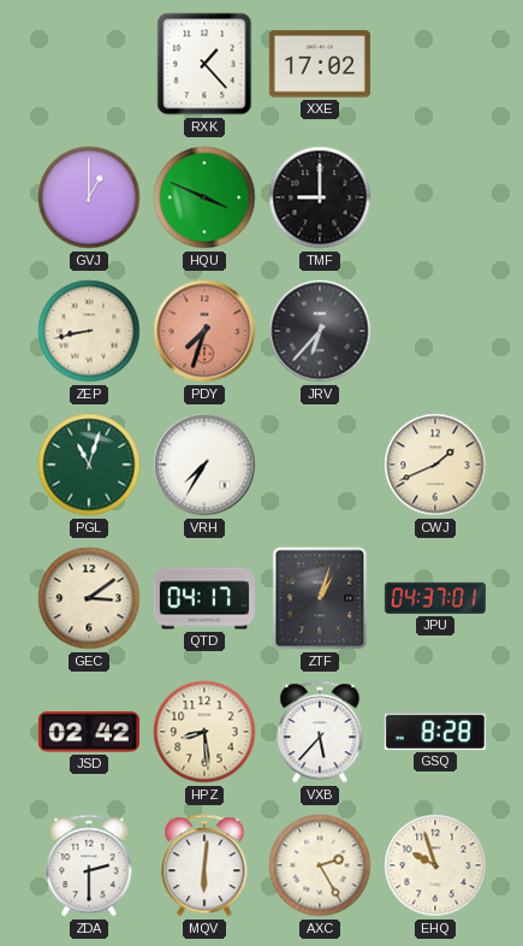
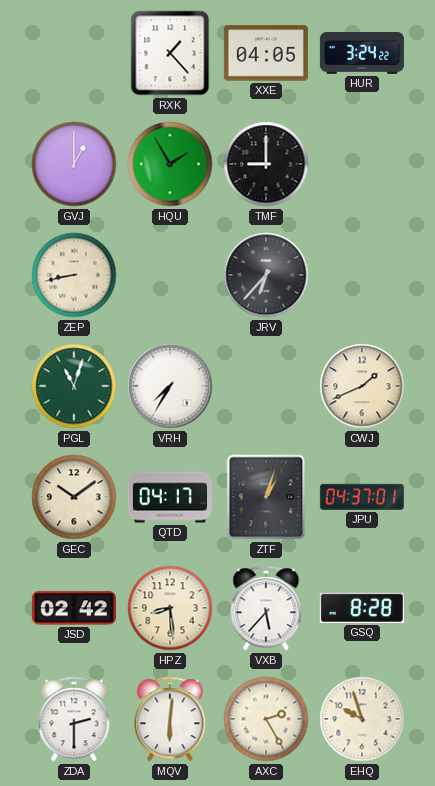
XXE: 17:02 -> 04:05
HUR: none -> 3:24
HQU: 3:49 -> 1:55
PDY: 7:33 -> none
GEC: 3:09 -> 10:09
